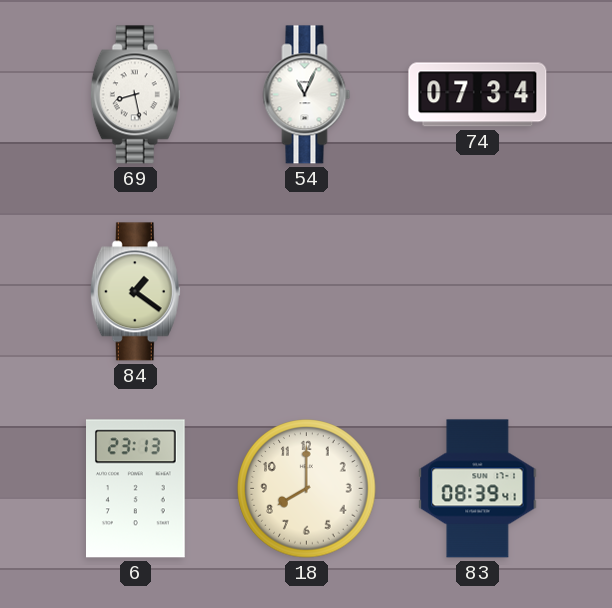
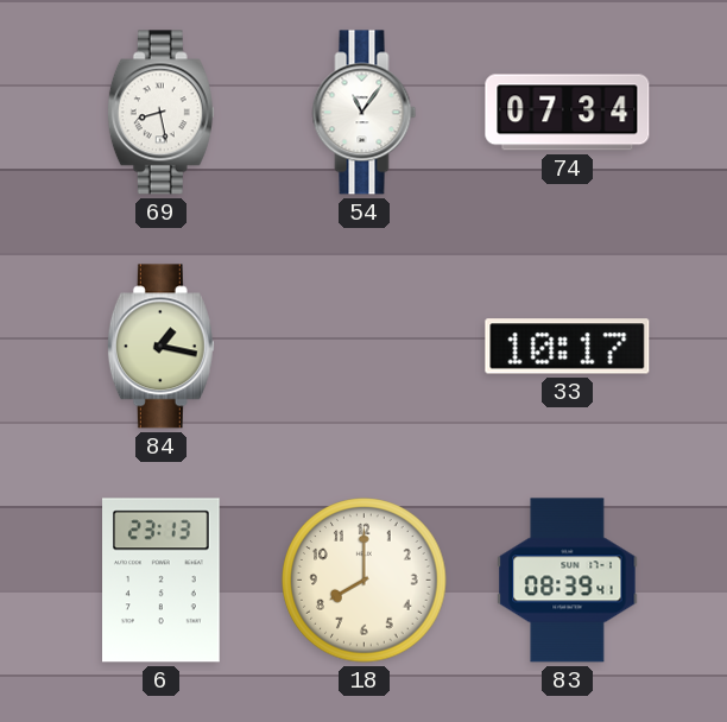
54: 11:04 -> 11:06
84: 1:21 -> 1:17
33: none -> 10:17
